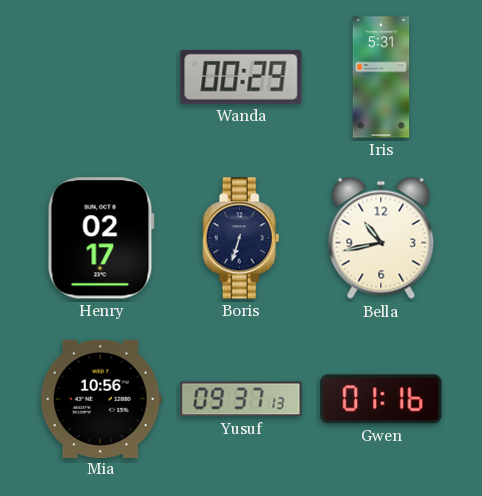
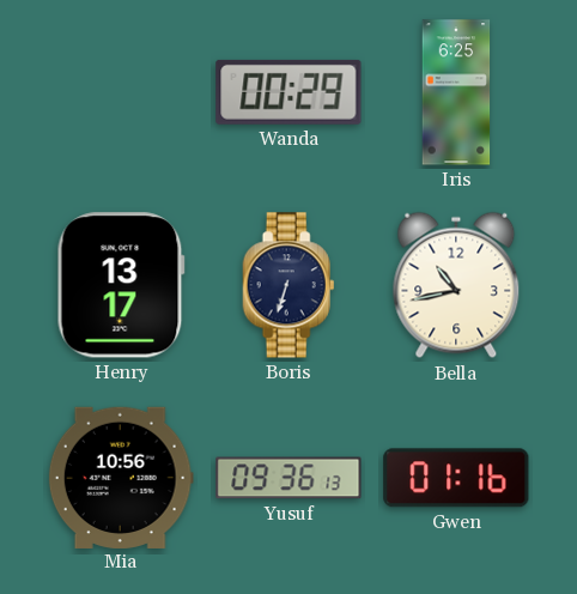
Iris: 5:31 -> 6:25
Henry: 02:17 -> 13:17
Yusuf: 09:37 -> 09:36
